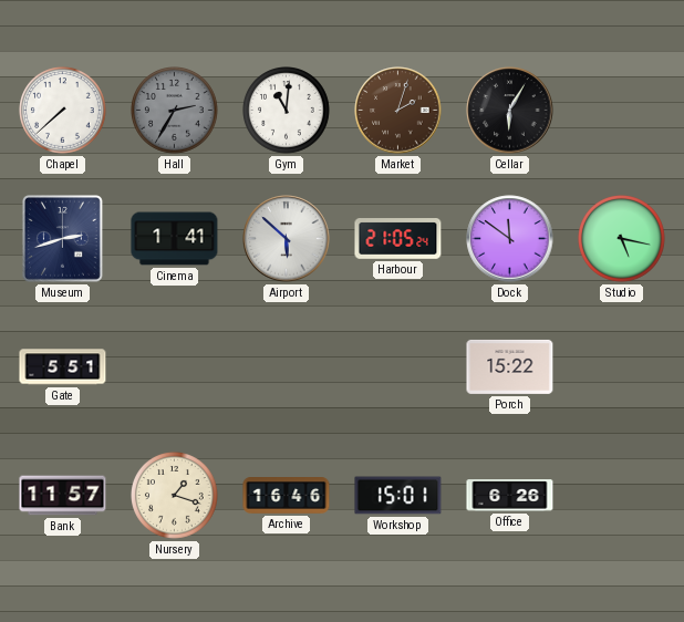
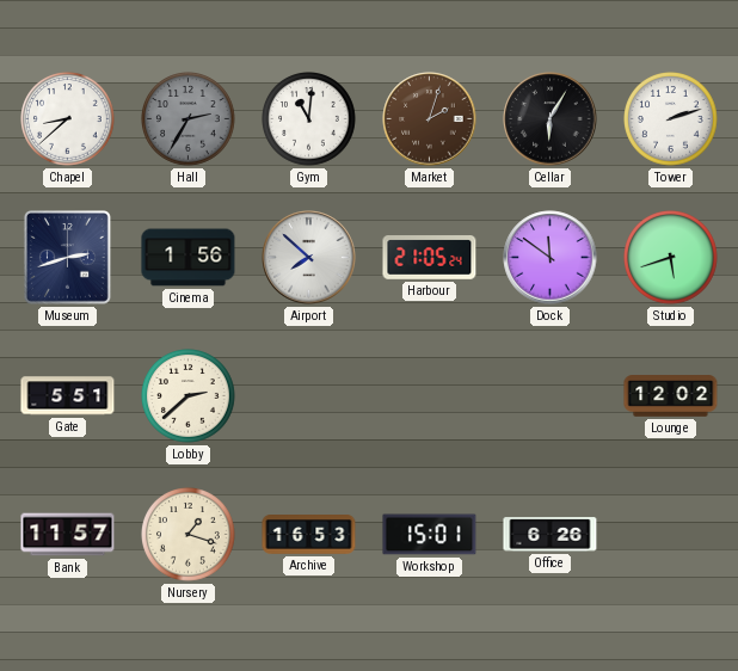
Chapel: 7:38 -> 8:38
Tower: none -> 2:12
Cinema: 1:41 -> 1:56
Airport: 5:52 -> 7:52
Studio: 5:17 -> 5:42
Lobby: none -> 2:38
Porch: 15:22 -> none
Lounge: none -> 12:02
Archive: 16:46 -> 16:53
